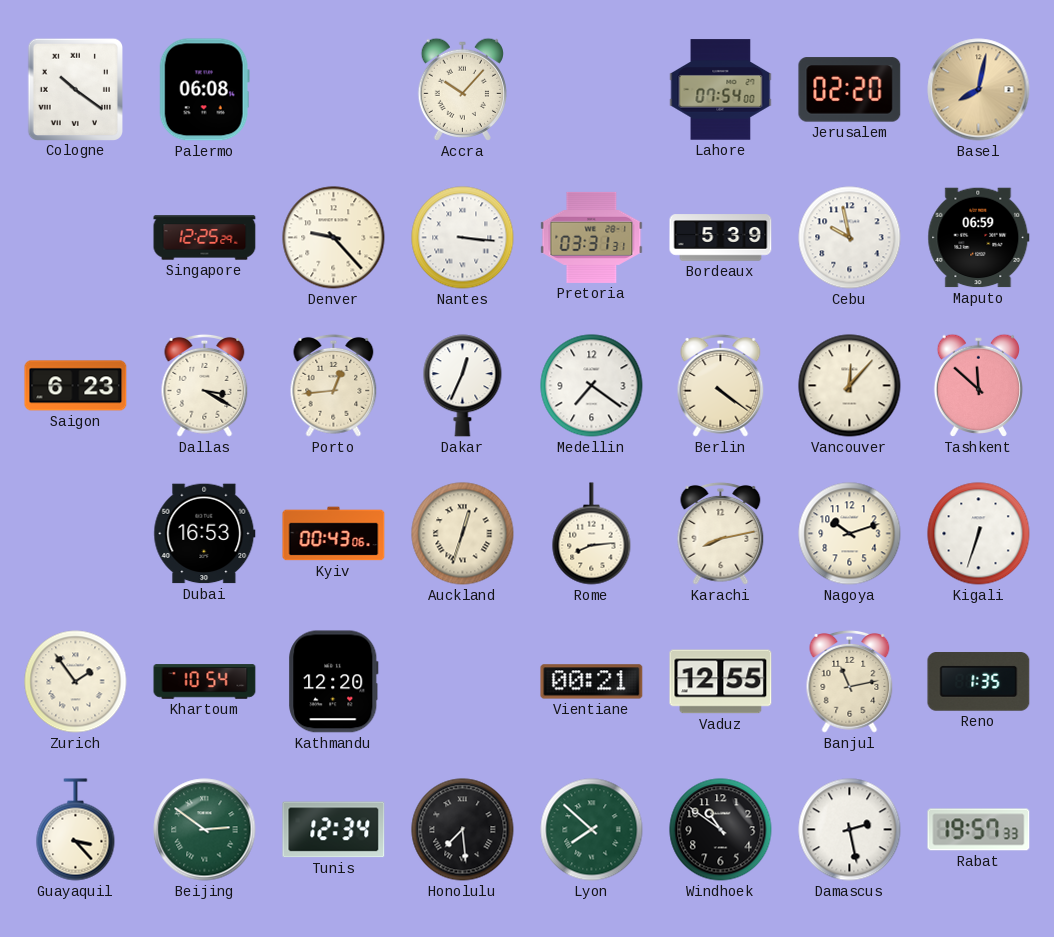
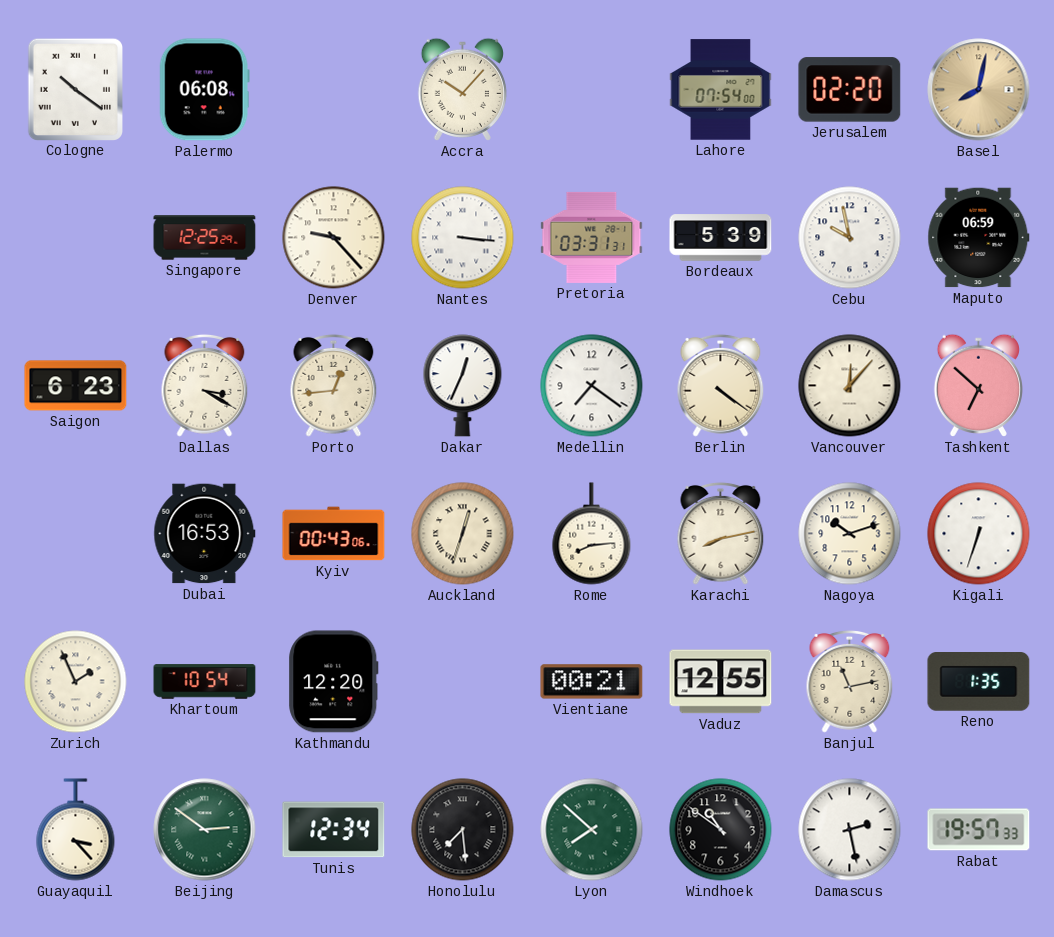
Tashkent: 11:52 -> 6:52
Zurich: 1:54 -> 1:56
